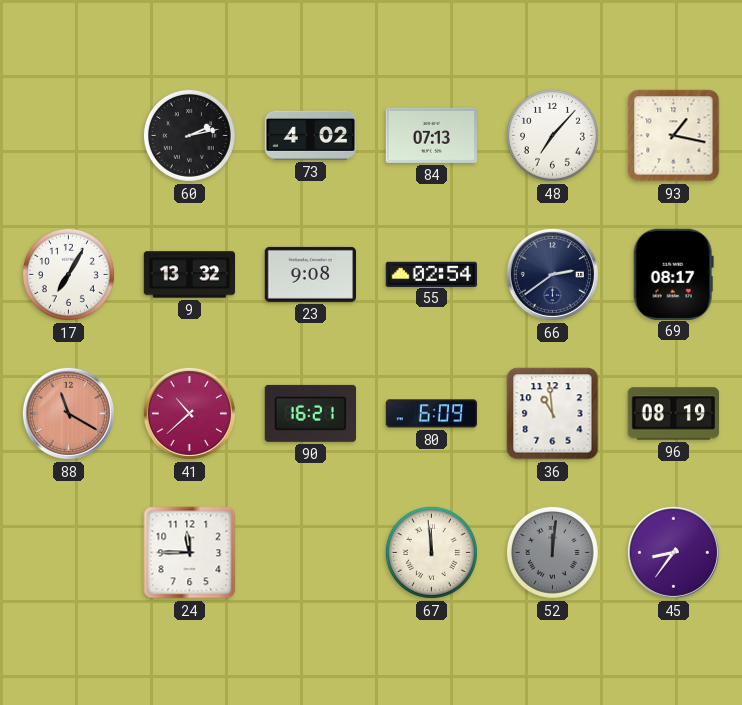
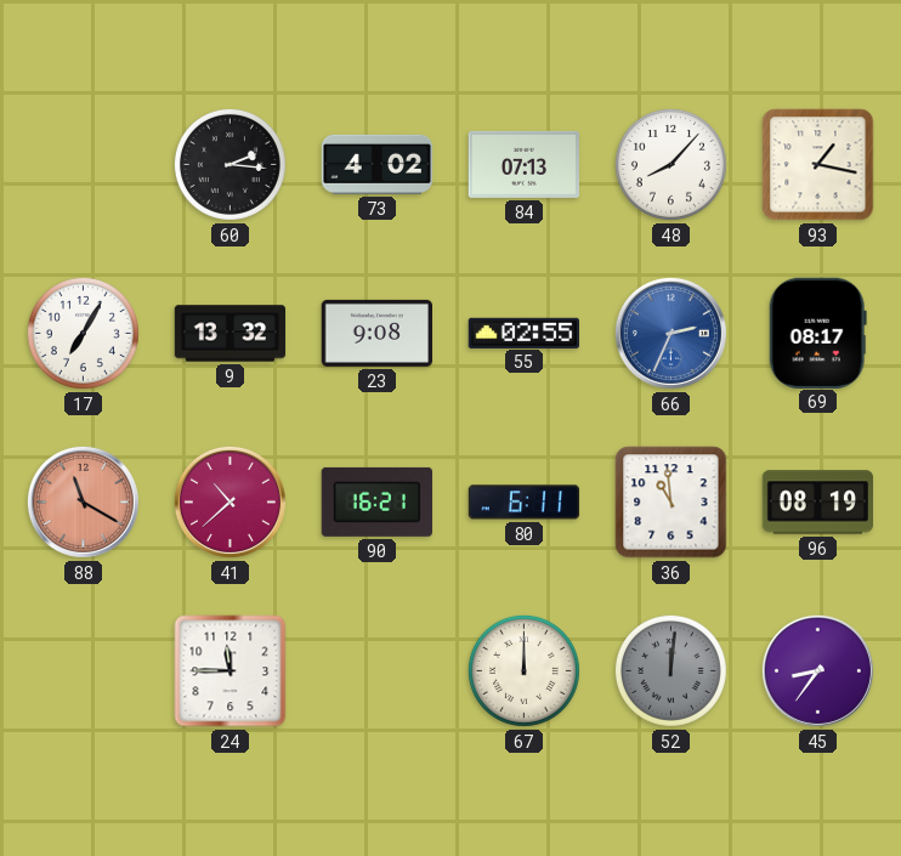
60: 2:13 -> 2:16
48: 7:07 -> 8:07
55: 02:54 -> 02:55
66: 2:39 -> 2:34
66 dial: navy -> blue
80: 6:09 -> 6:11
67: 11:59 -> 12:00
